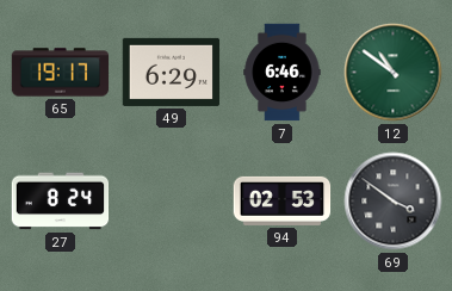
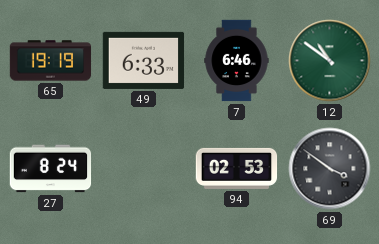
65: 19:17 -> 19:19
49: 6:29 -> 6:33
